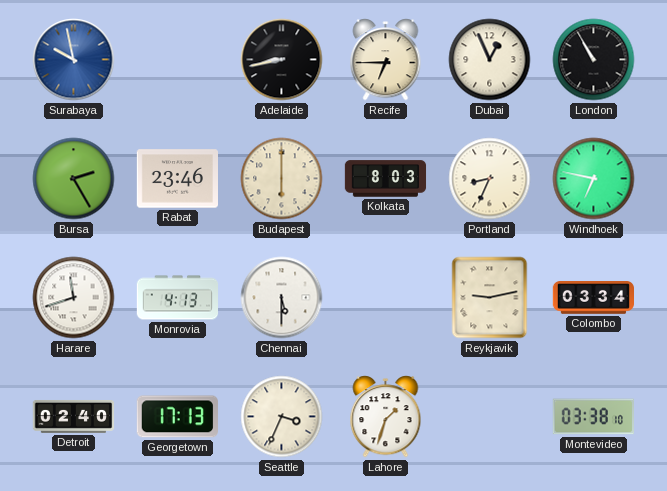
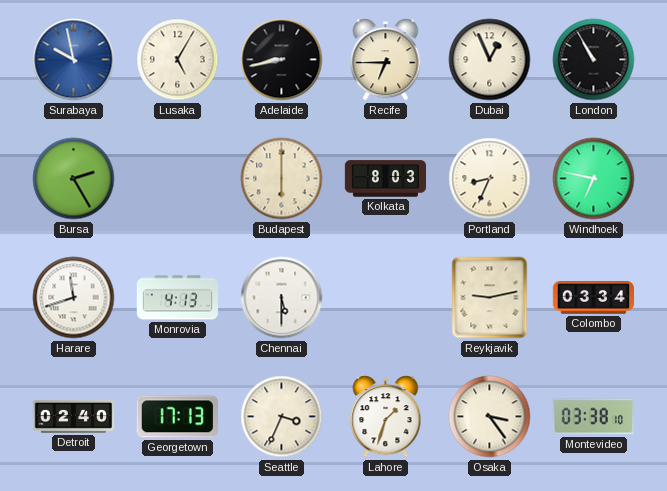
Lusaka: none -> 5:05
Rabat: 23:46 -> none
Osaka: none -> 3:24
